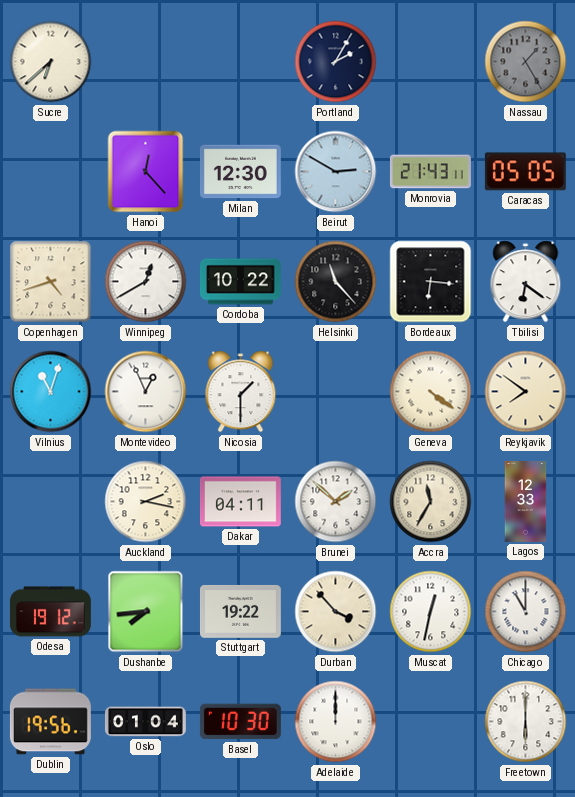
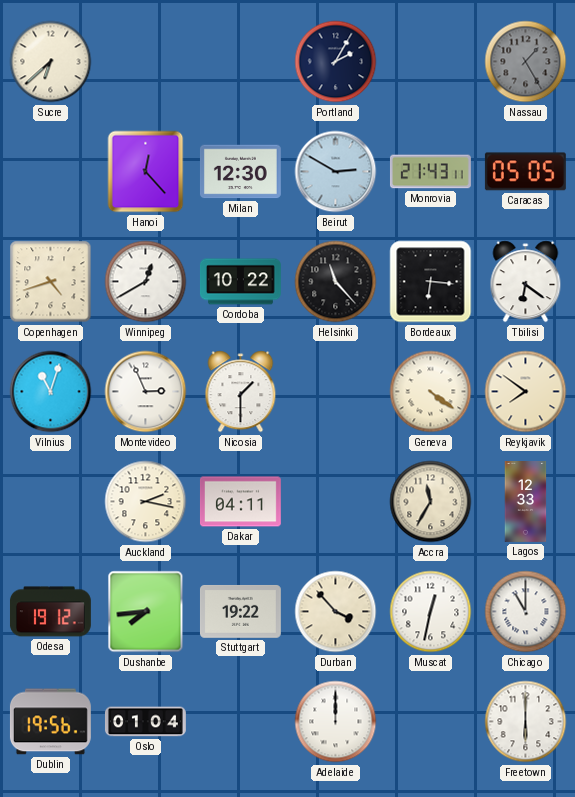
Montevideo: 12:56 -> 2:56
Brunei: 1:52 -> none
Basel: 10:30 -> none
